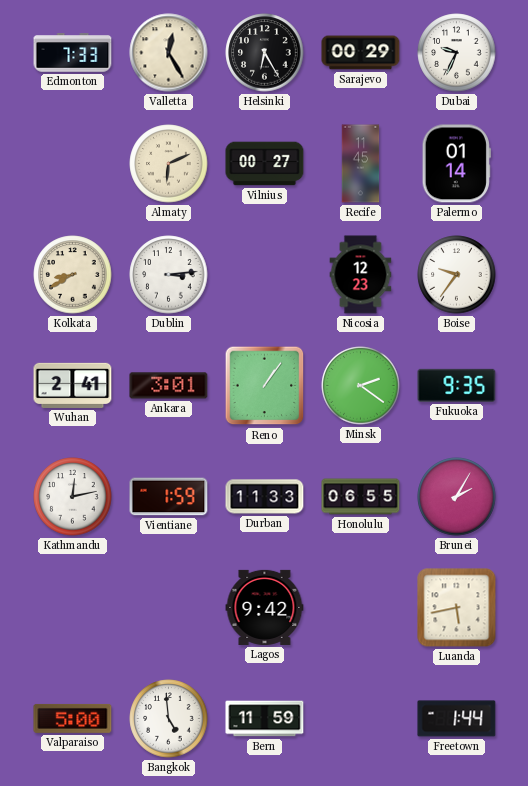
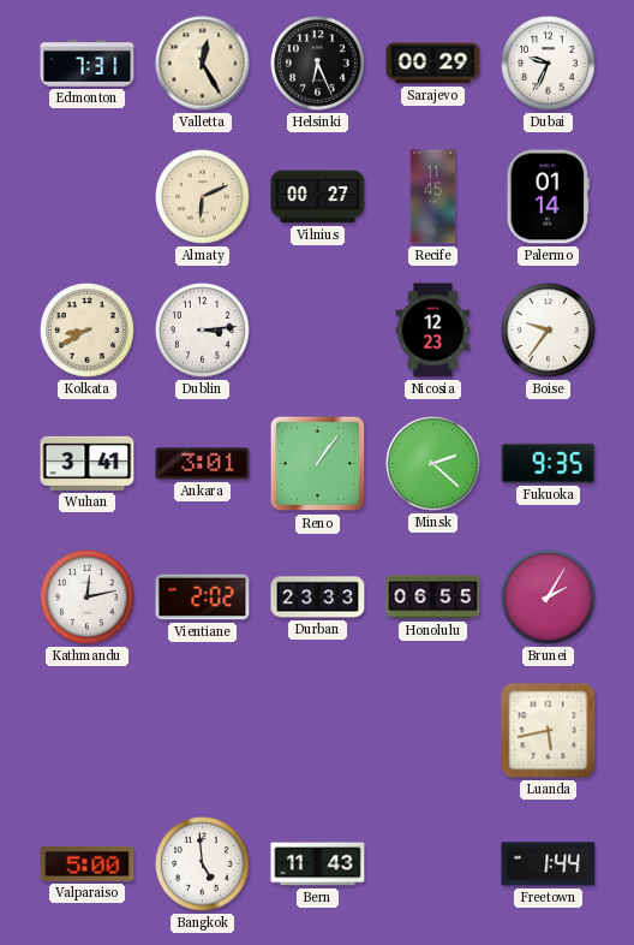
Edmonton: 7:33 -> 7:31
Helsinki: 6:25 -> 6:26
Wuhan: 2:41 -> 3:41
Minsk: 2:21 -> 2:22
Vientiane: 1:59 -> 2:02
Durban: 11:33 -> 23:33
Lagos: 9:42 -> none
Bern: 11:59 -> 11:43
